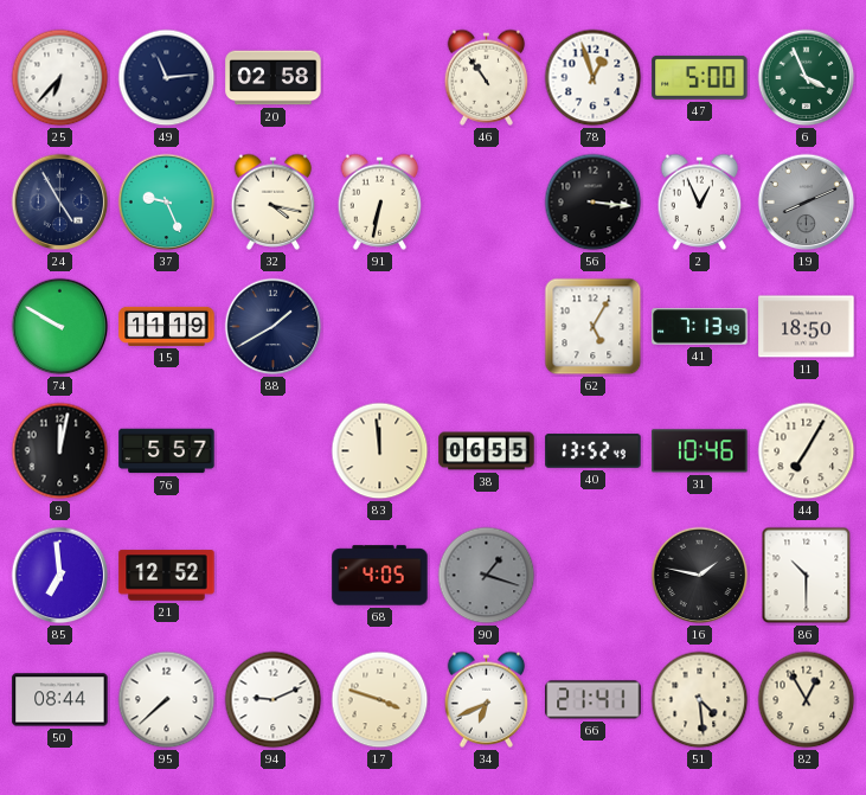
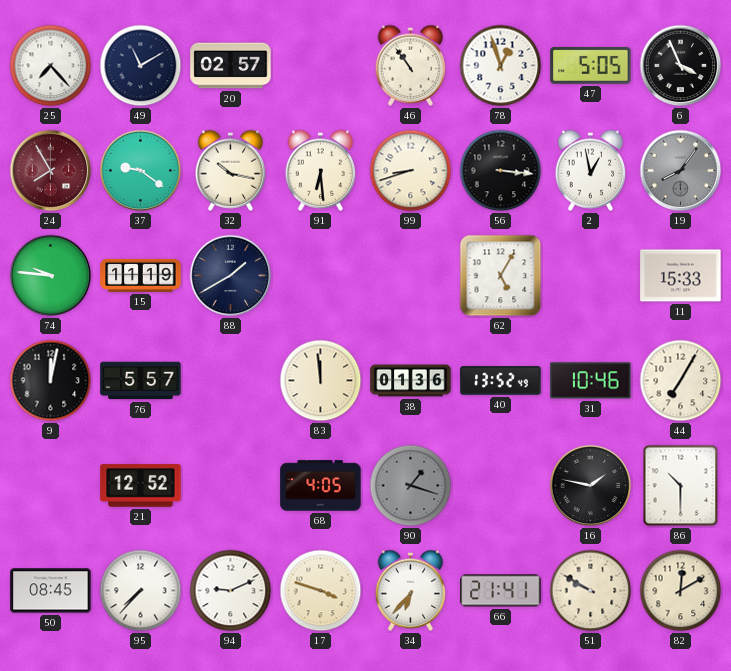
25: 6:37 -> 7:23
49: 11:14 -> 11:10
20: 02:58 -> 02:57
47: 5:00 -> 5:05
6 dial: green -> black
24: 4:55 -> 7:55
24 dial: navy -> burgundy
37: 9:26 -> 9:21
32: 4:17 -> 10:17
91: 6:32 -> 6:29
99: none -> 8:42
2: 12:56 -> 12:58
19: 8:11 -> 8:06
74: 9:50 -> 9:46
41: 7:13 -> none
11: 18:50 -> 15:33
38: 06:55 -> 01:36
85: 6:59 -> none
50: 08:44 -> 08:45
95: 7:38 -> 7:37
34: 6:41 -> 6:37
51: 4:29 -> 9:50
82: 12:55 -> 12:10
